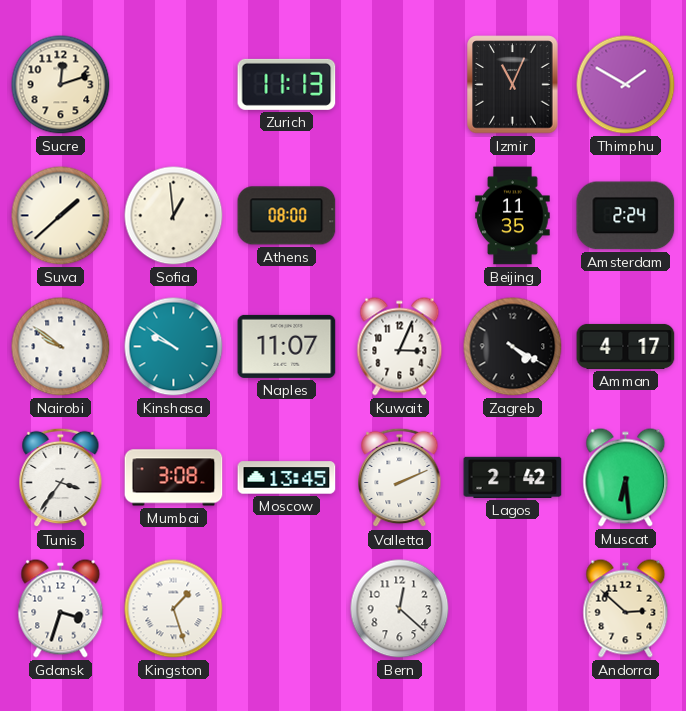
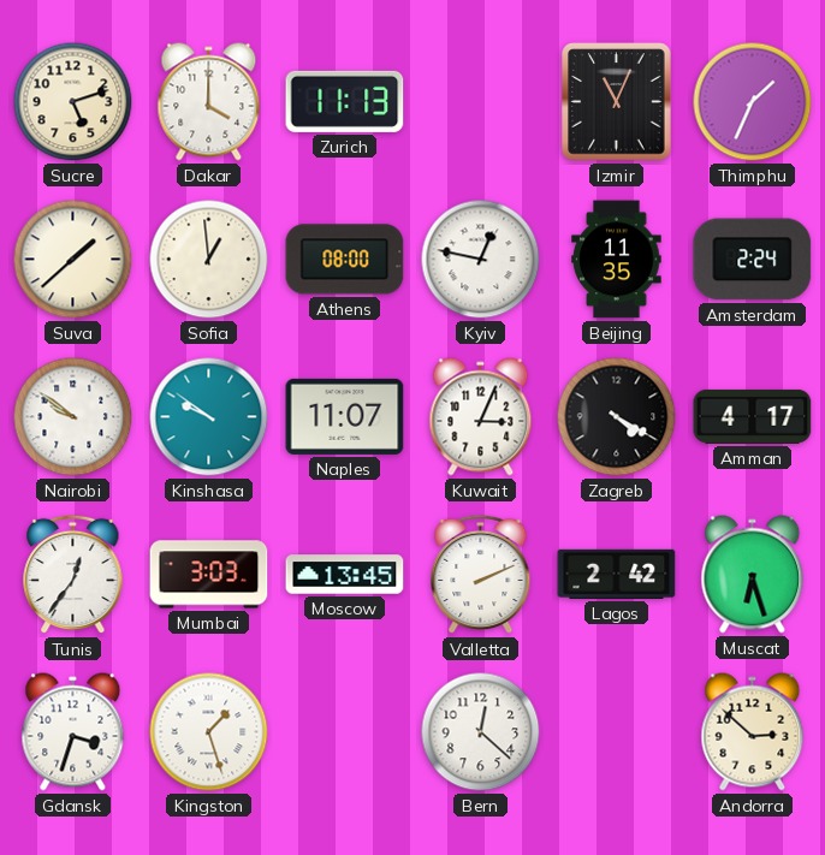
Sucre: 12:12 -> 5:12
Dakar: none -> 4:00
Thimphu: 1:50 -> 1:34
Kyiv: none -> 12:47
Tunis: 3:36 -> 12:36
Mumbai: 3:08 -> 3:03
Muscat: 6:29 -> 6:27
